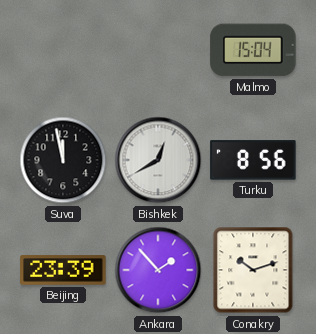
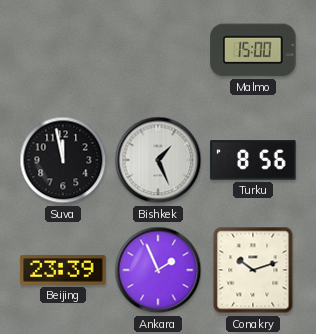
Malmo: 15:04 -> 15:00
Bishkek: 12:40 -> 1:26
Ankara: 1:53 -> 1:56
